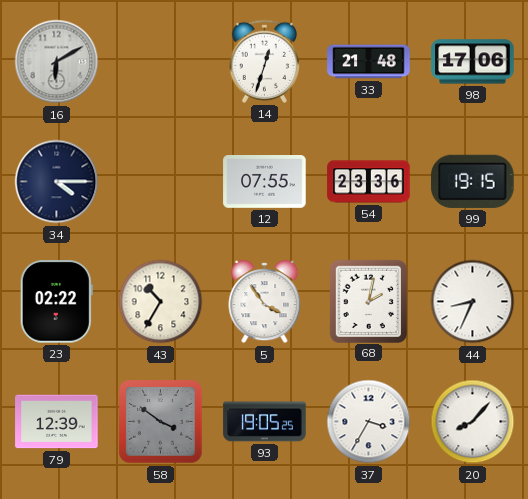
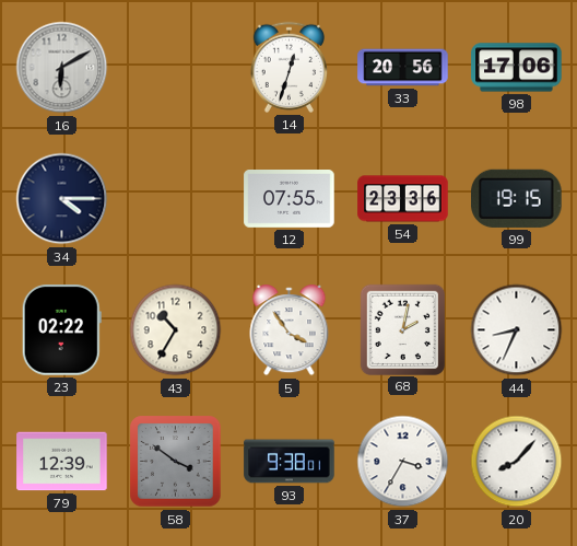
33: 21:48 -> 20:56
93: 19:05 -> 9:38
